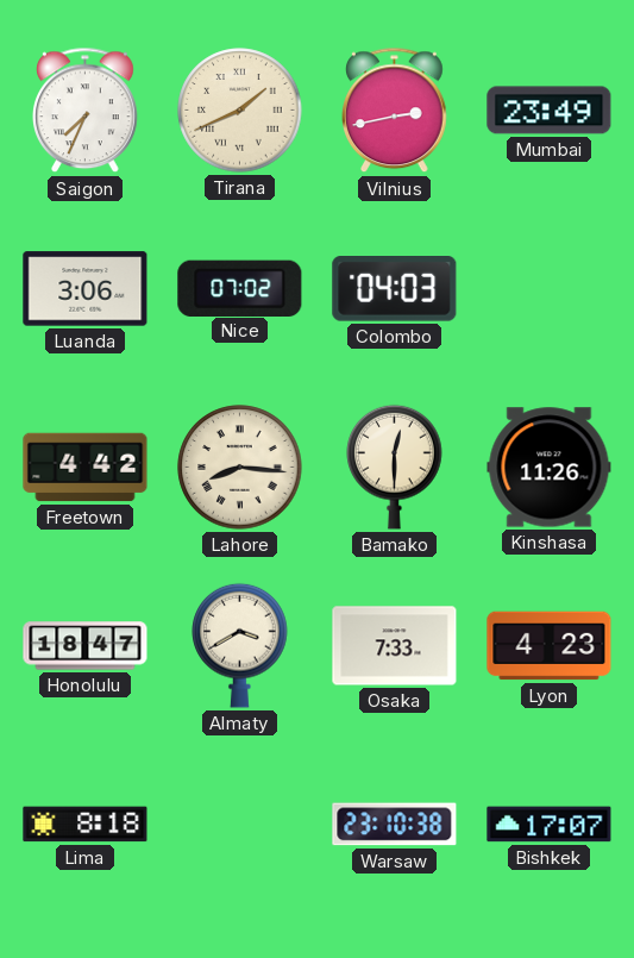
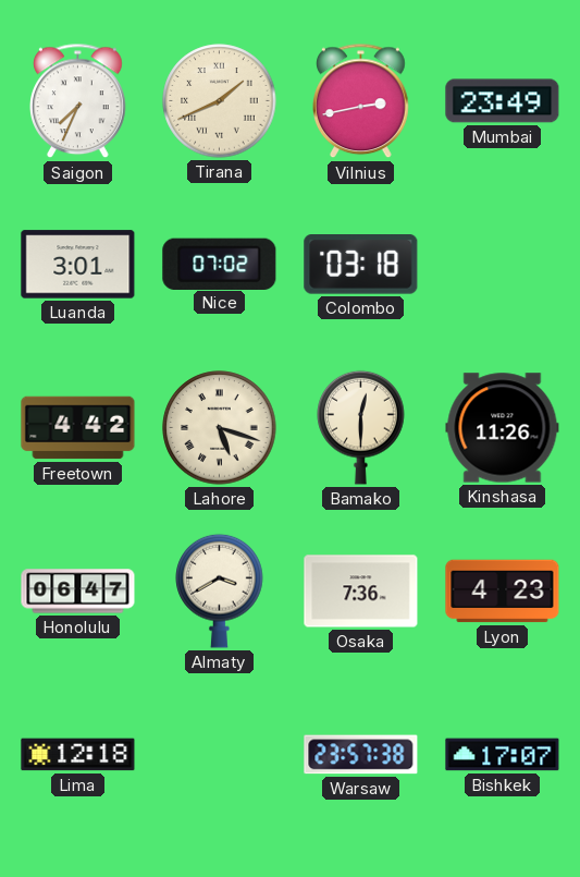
Luanda: 3:06 -> 3:01
Colombo: 04:03 -> 03:18
Lahore: 8:16 -> 5:18
Honolulu: 18:47 -> 06:47
Osaka: 7:33 -> 7:36
Lima: 8:18 -> 12:18
Warsaw: 23:10 -> 23:57
